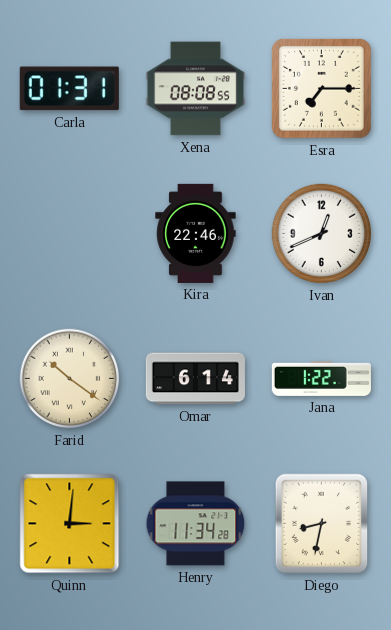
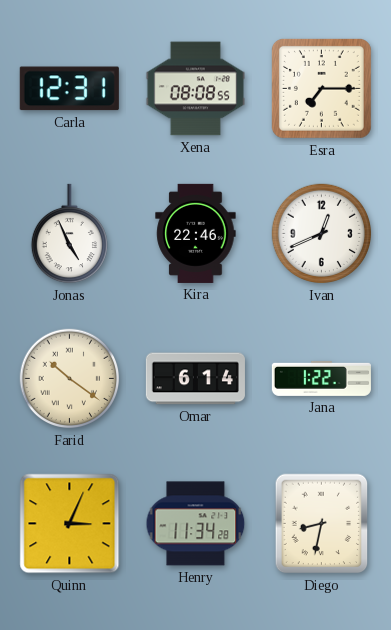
Carla: 01:31 -> 12:31
Jonas: none -> 4:56
Quinn: 3:01 -> 3:04
